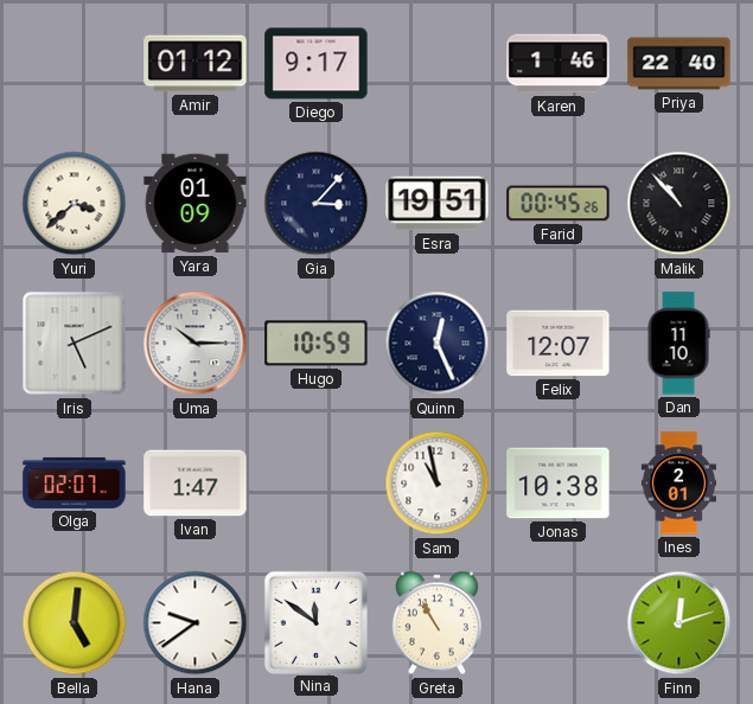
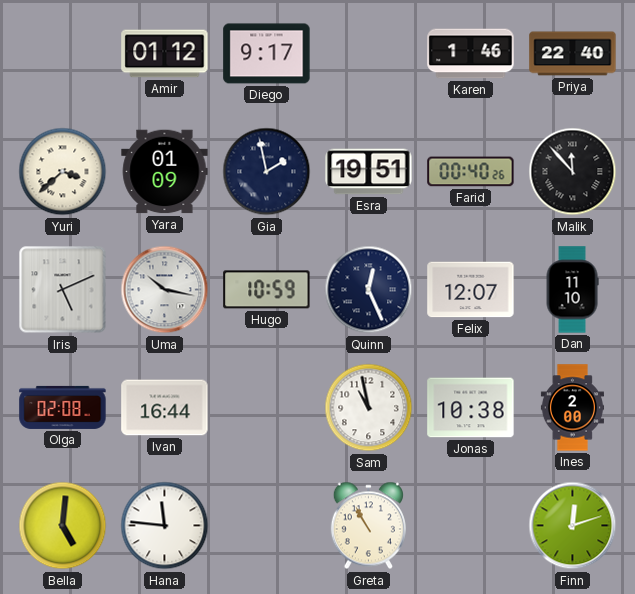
Gia: 3:07 -> 1:58
Farid: 00:45 -> 00:40
Malik: 10:53 -> 11:53
Uma: 10:15 -> 10:17
Olga: 02:07 -> 02:08
Ivan: 1:47 -> 16:44
Ines: 2:01 -> 2:00
Hana: 9:39 -> 11:46
Nina: 11:51 -> none
